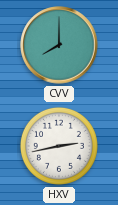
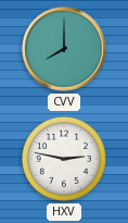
HXV: 2:43 -> 2:47
